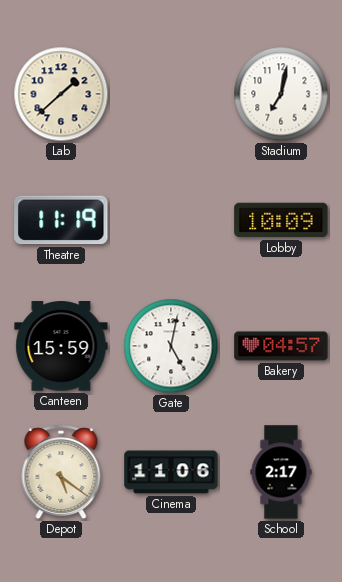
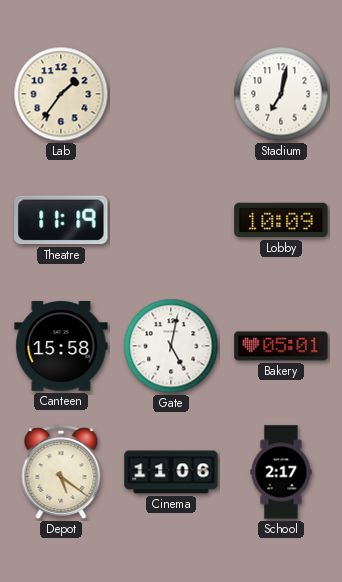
Lab: 1:38 -> 1:36
Canteen: 15:59 -> 15:58
Bakery: 04:57 -> 05:01
